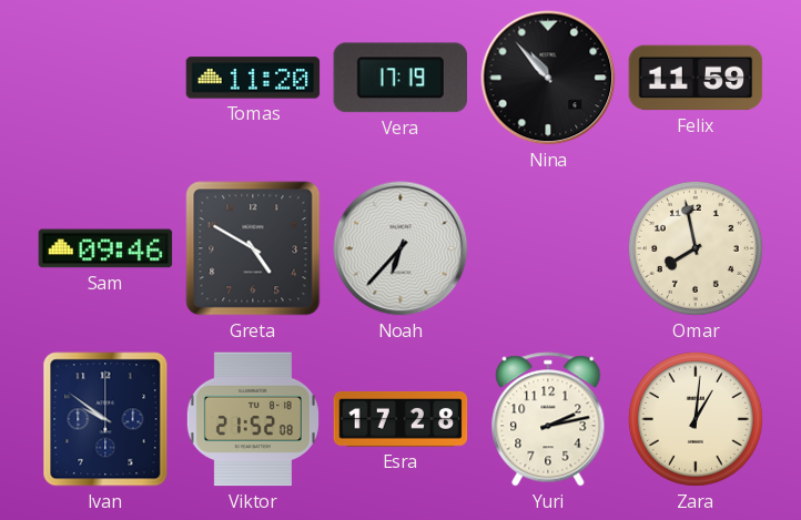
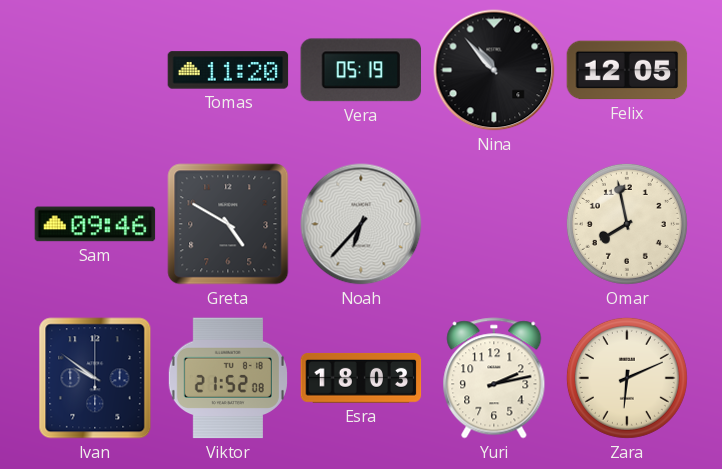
Vera: 17:19 -> 05:19
Felix: 11:59 -> 12:05
Esra: 17:28 -> 18:03
Zara: 1:01 -> 6:11
